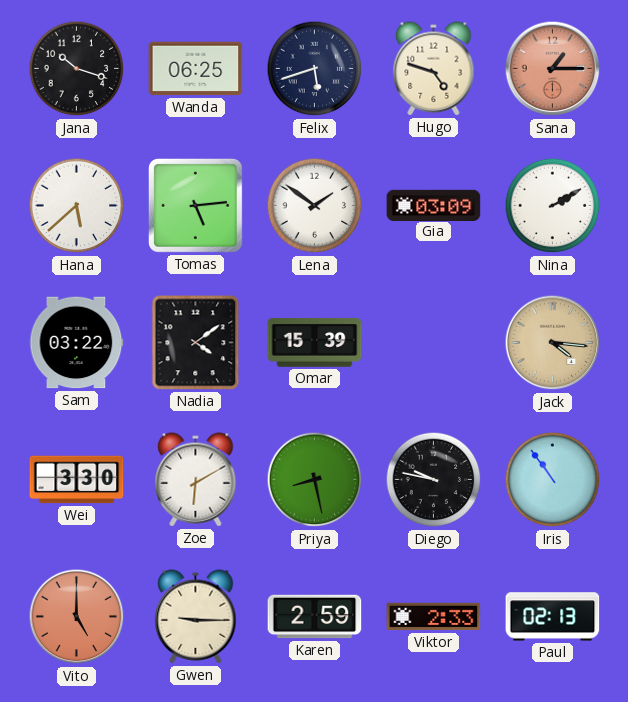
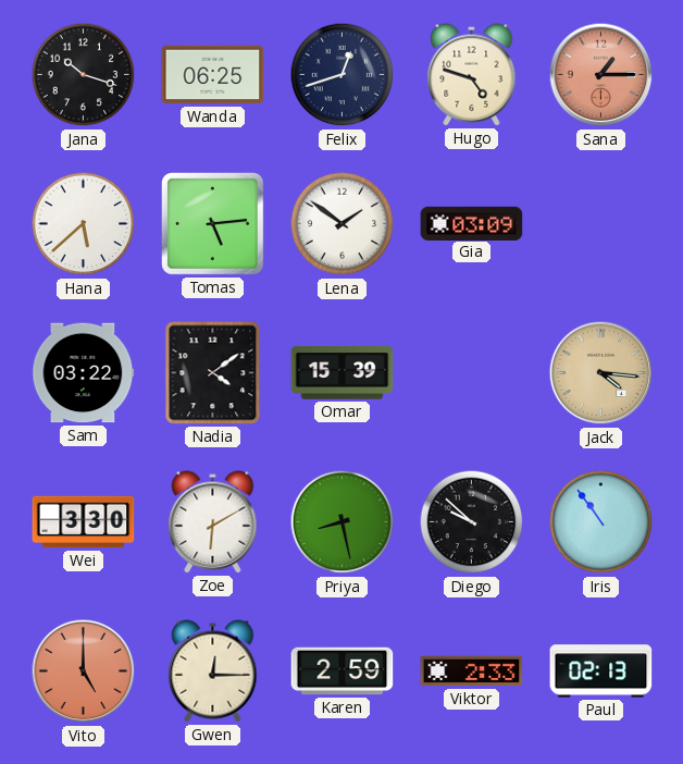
Felix: 5:42 -> 12:42
Nina: 2:10 -> none
Diego: 9:47 -> 9:52
Gwen: 9:15 -> 12:15
